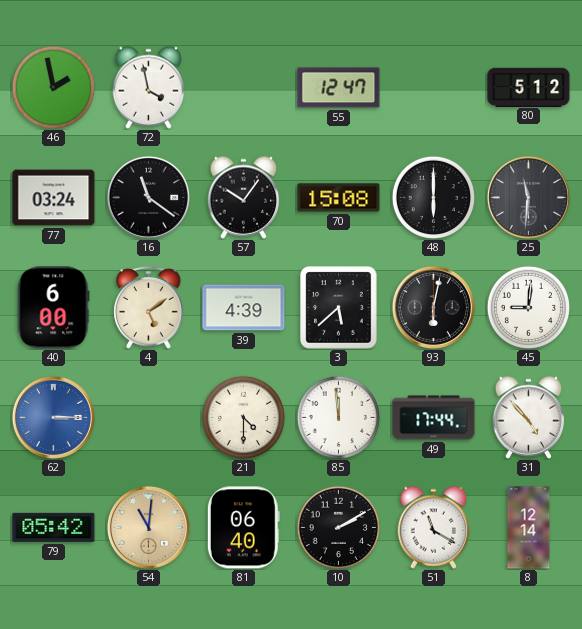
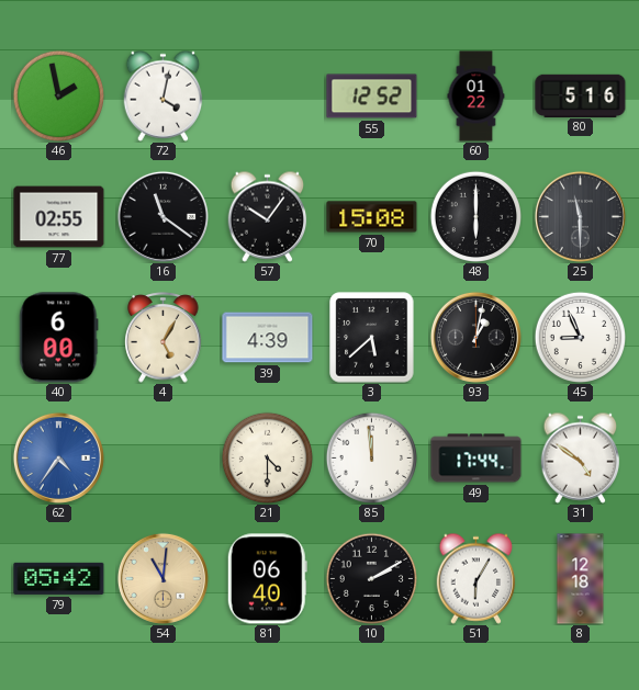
72: 3:58 -> 4:02
55: 12:47 -> 12:52
60: none -> 01:22
80: 5:12 -> 5:16
77: 03:24 -> 02:55
25: 11:31 -> 11:30
4: 5:09 -> 5:05
93: 6:02 -> 1:02
45: 9:01 -> 8:56
62: 3:15 -> 4:36
31: 4:53 -> 4:51
51: 11:20 -> 6:05
8: 12:14 -> 12:18
